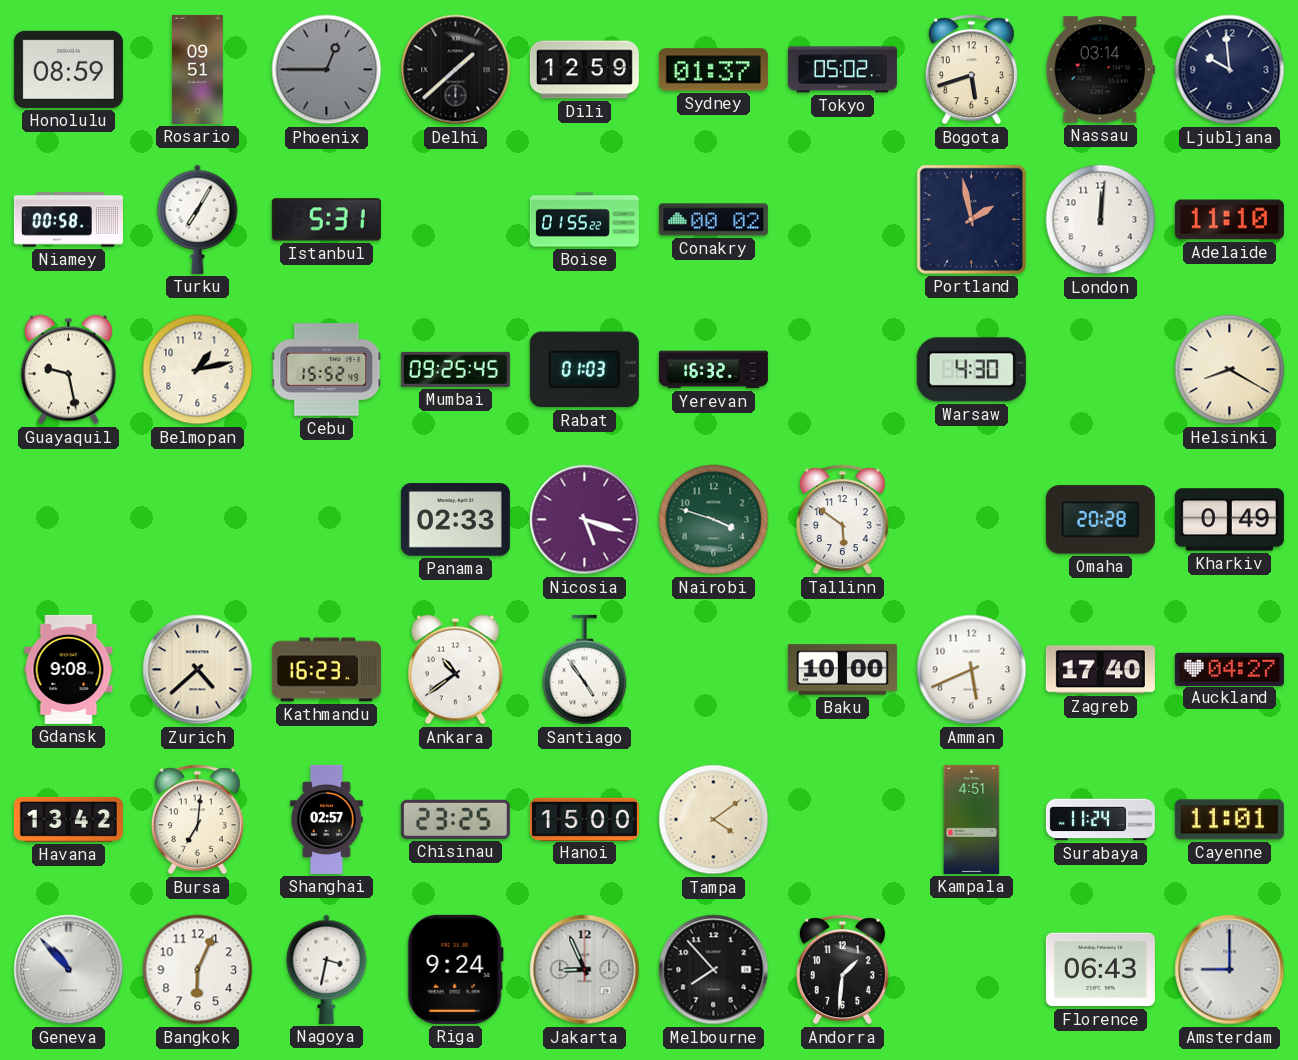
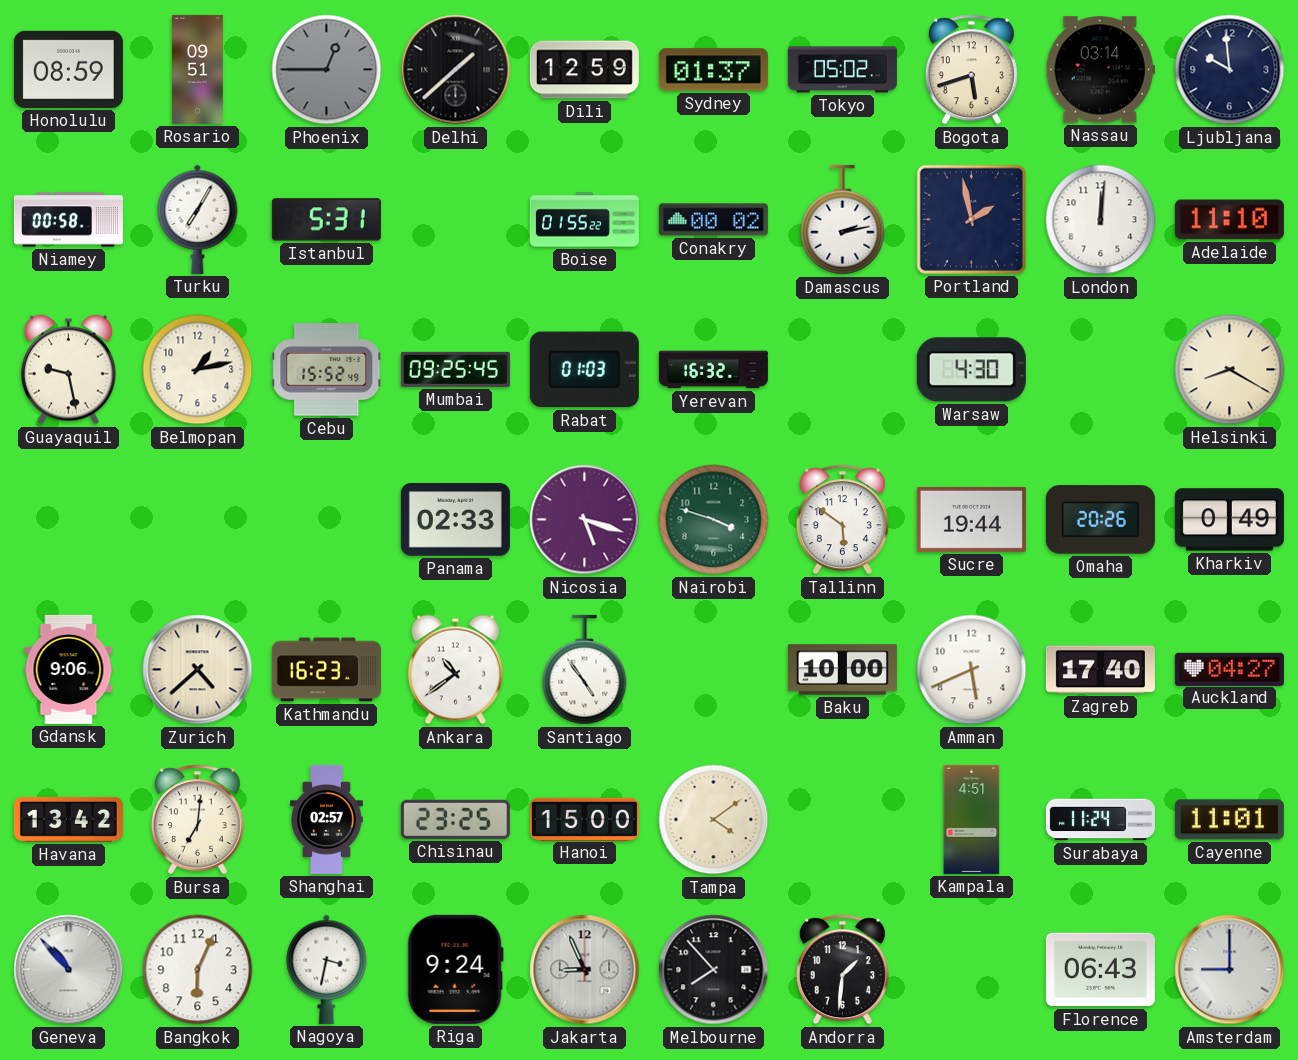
Damascus: none -> 2:13
Sucre: none -> 19:44
Omaha: 20:28 -> 20:26
Gdansk: 9:08 -> 9:06
